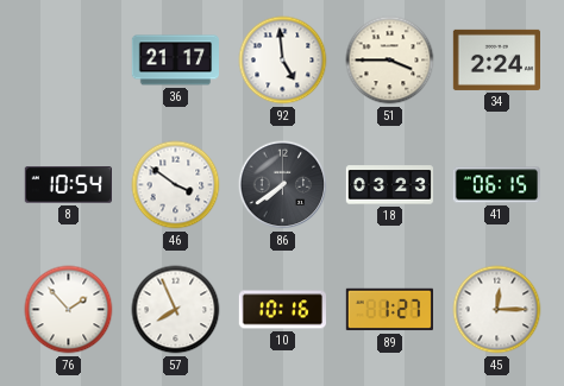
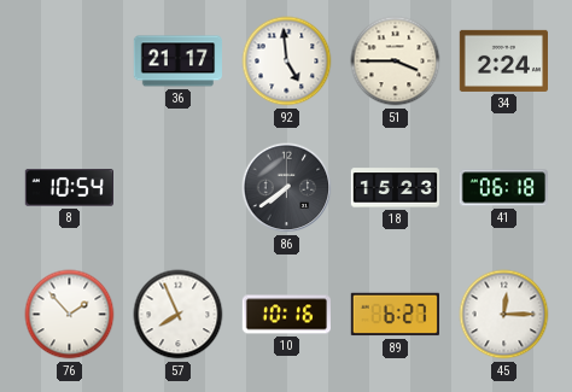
46: 3:51 -> none
18: 03:23 -> 15:23
41: 06:15 -> 06:18
89: 1:27 -> 6:27
